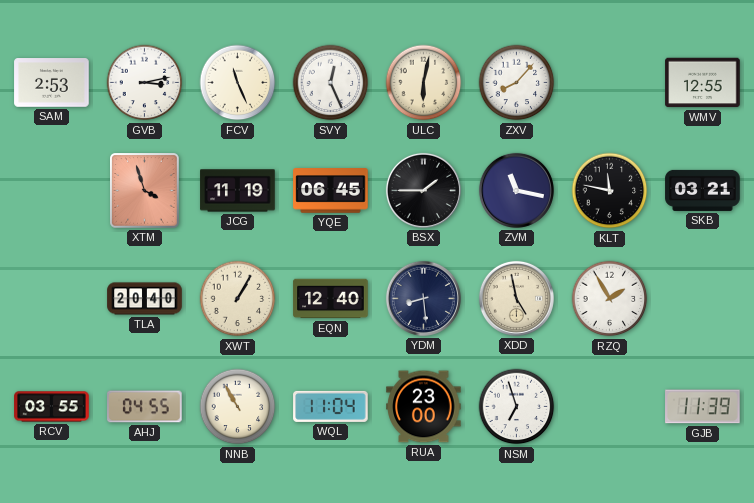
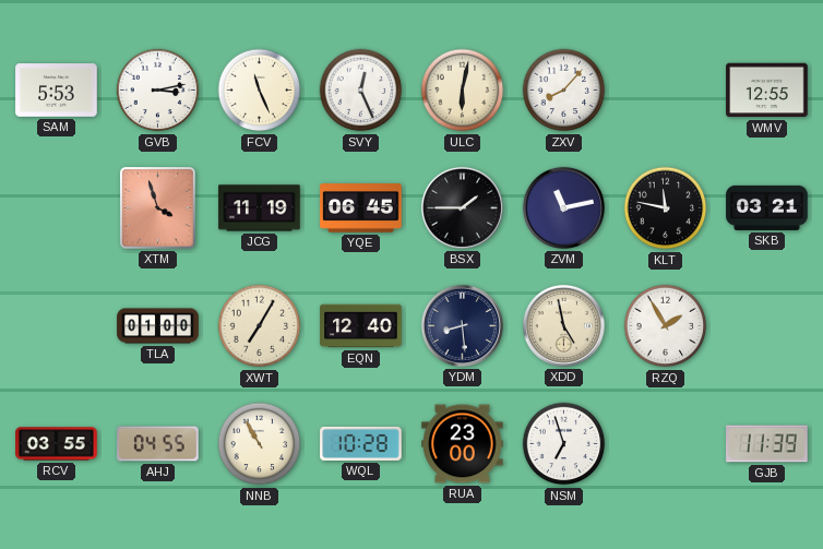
SAM: 2:53 -> 5:53
ZVM: 11:17 -> 11:13
TLA: 20:40 -> 01:00
XWT: 1:05 -> 7:05
WQL: 11:04 -> 10:28
